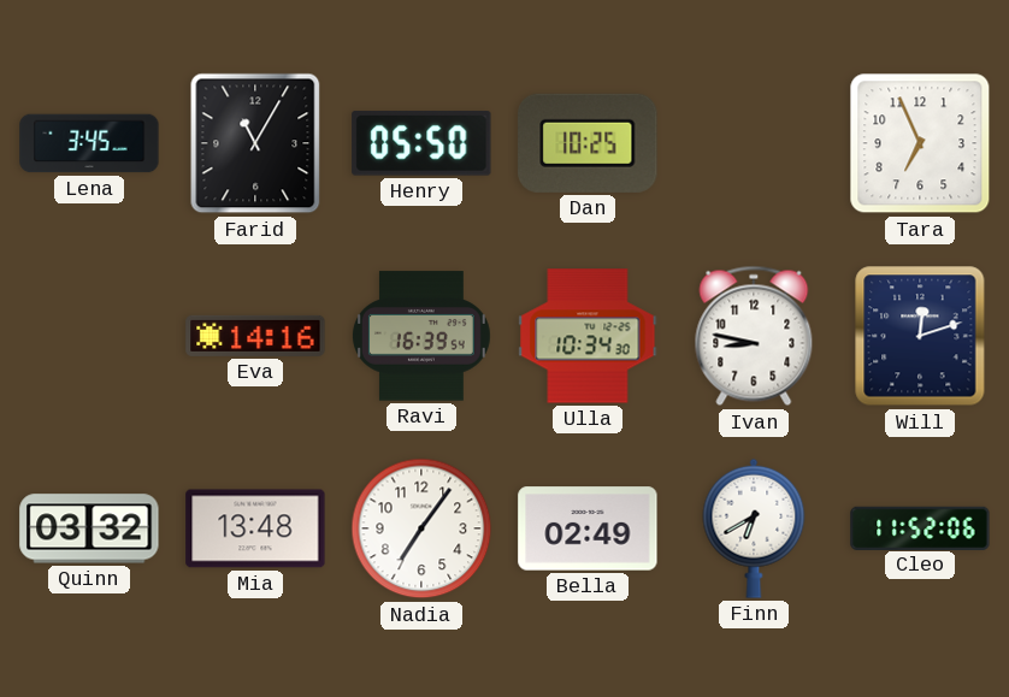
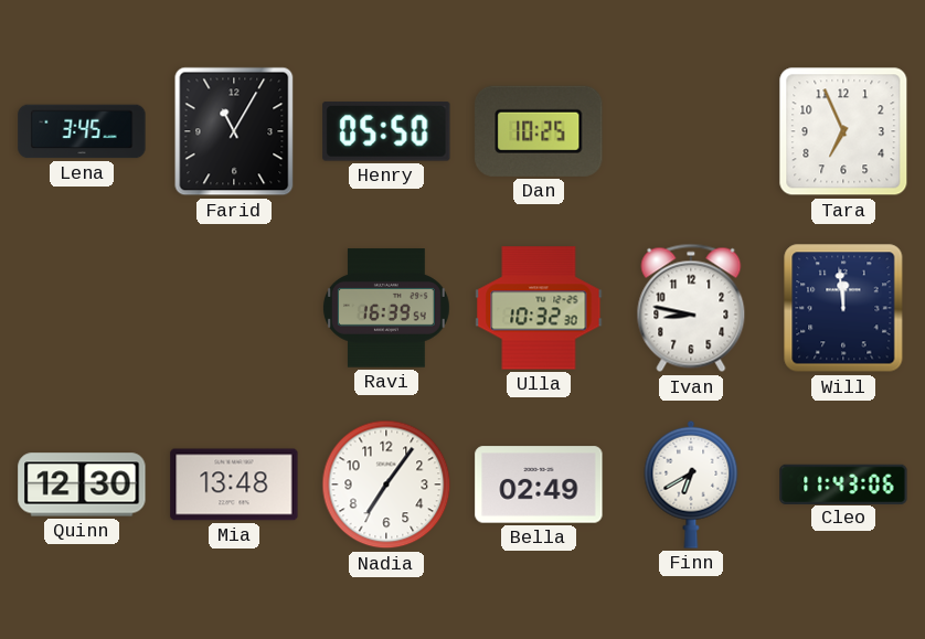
Eva: 14:16 -> none
Ulla: 10:34 -> 10:32
Will: 12:12 -> 11:59
Quinn: 03:32 -> 12:30
Cleo: 11:52 -> 11:43
